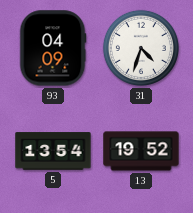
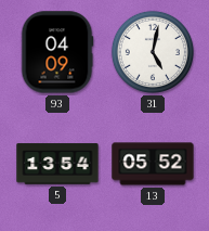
31: 4:33 -> 5:02
13: 19:52 -> 05:52
